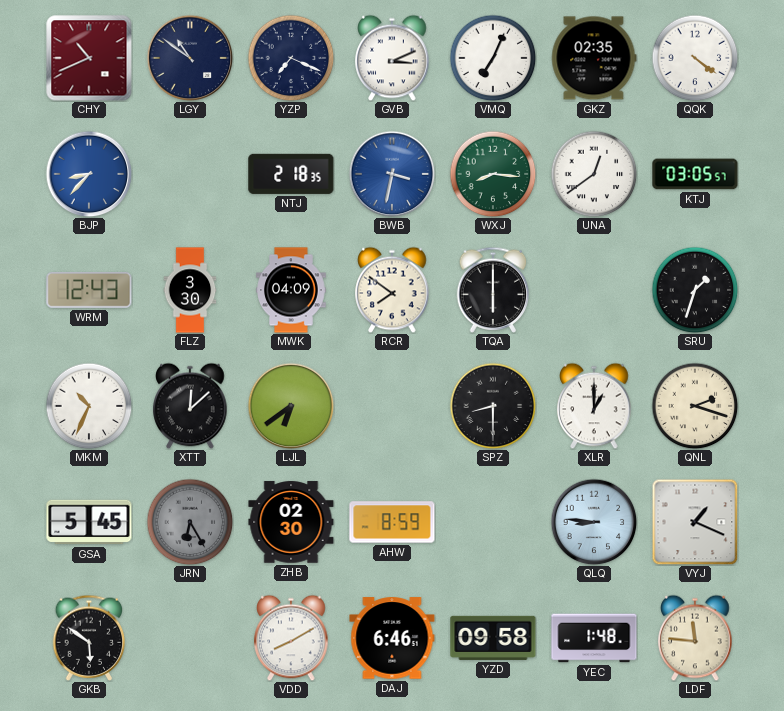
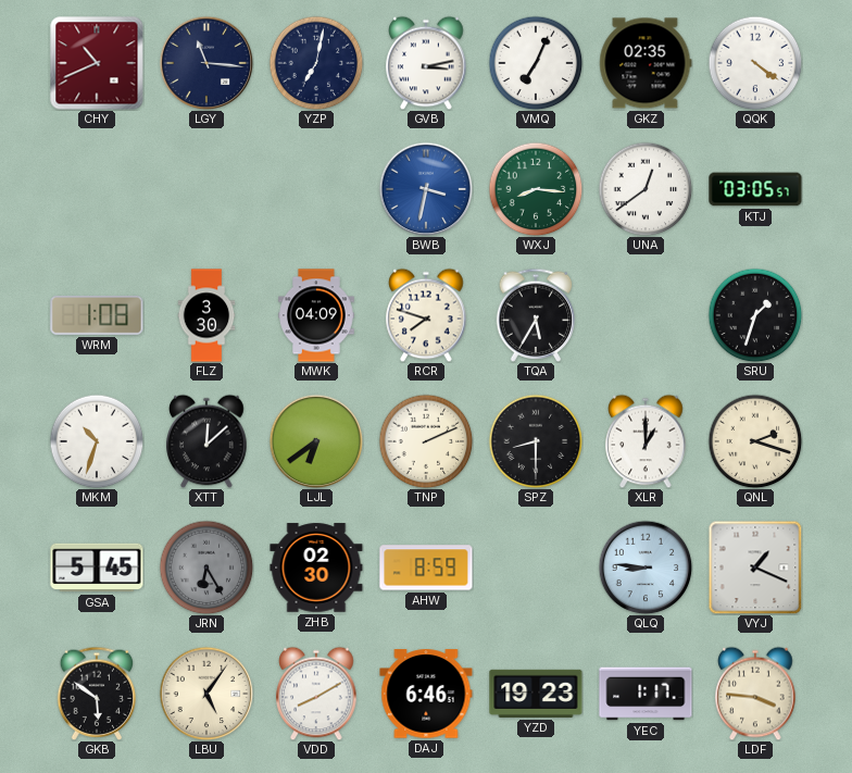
LGY: 10:51 -> 11:16
YZP: 7:19 -> 7:02
GVB: 3:11 -> 3:13
BJP: 8:37 -> none
NTJ: 2:18 -> none
WRM: 12:43 -> 1:08
RCR: 7:51 -> 7:48
TQA: 6:00 -> 5:35
MKM: 10:34 -> 10:33
TNP: none -> 2:11
LBU: none -> 5:06
YZD: 09:58 -> 19:23
YEC: 1:48 -> 1:17
LDF: 11:46 -> 3:46
